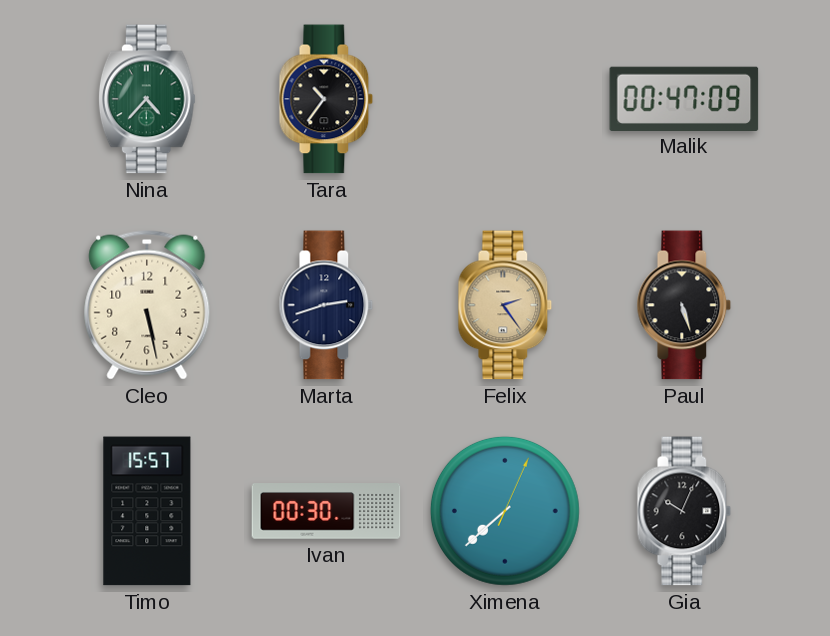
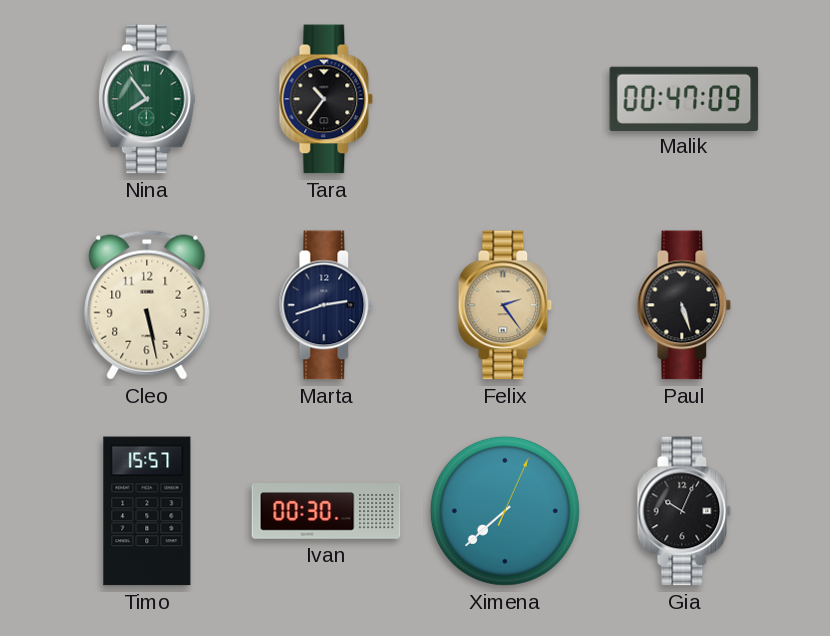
Nina: 4:37 -> 7:54
